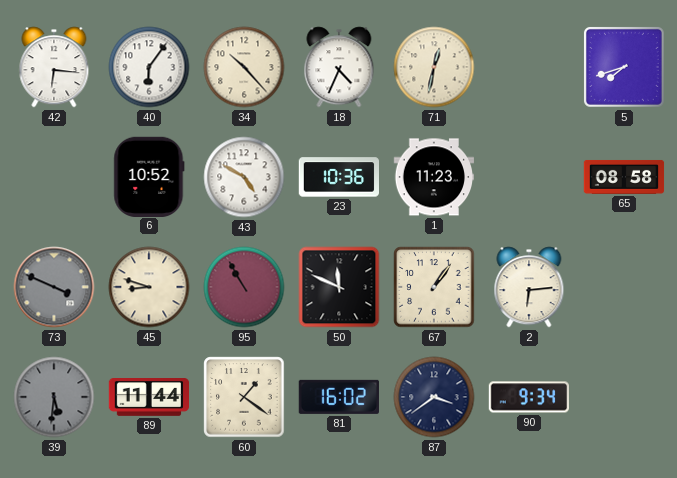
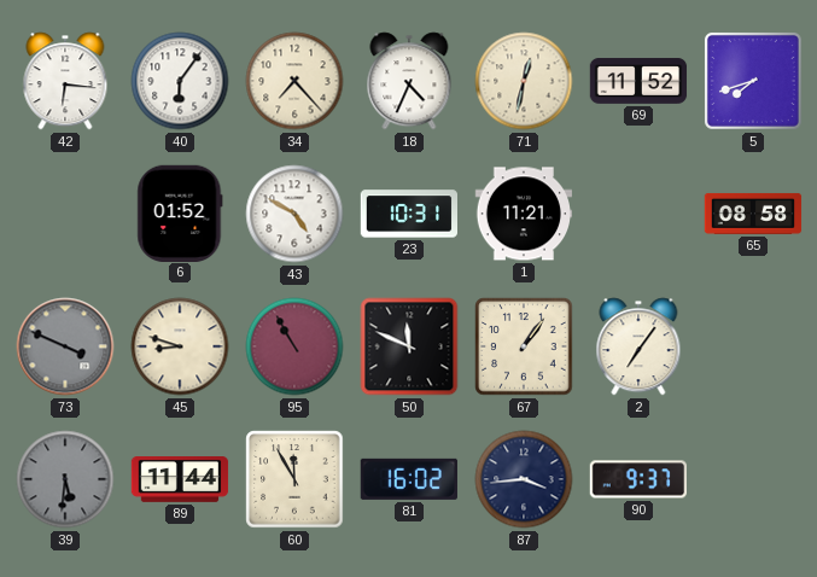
34: 10:23 -> 7:23
69: none -> 11:52
6: 10:52 -> 01:52
23: 10:36 -> 10:31
1: 11:23 -> 11:21
2: 6:14 -> 7:06
60: 1:21 -> 11:55
87: 3:39 -> 3:44
90: 9:34 -> 9:37
